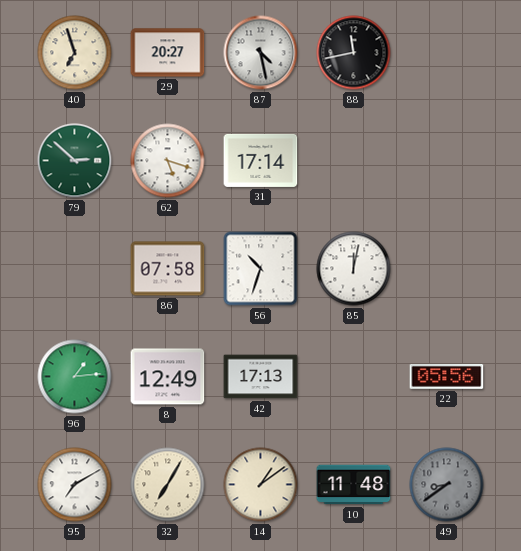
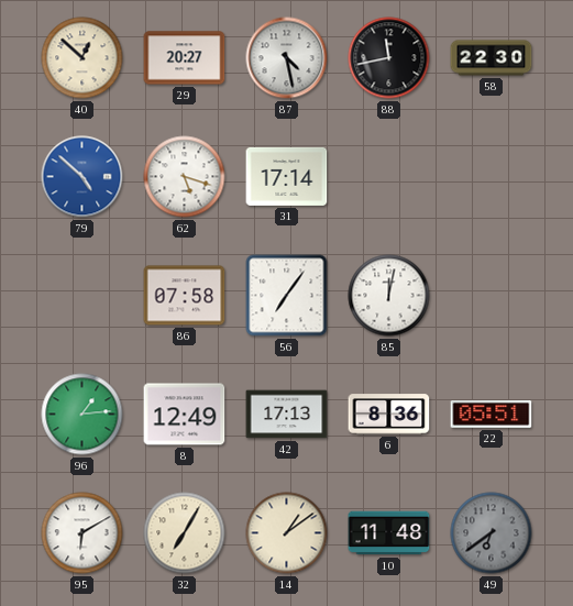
40: 6:57 -> 12:52
58: none -> 22:30
79: 2:52 -> 4:52
79 dial: green -> blue
56: 10:33 -> 7:06
6: none -> 8:36
22: 05:56 -> 05:51
95: 7:10 -> 6:10
49: 8:39 -> 6:39
